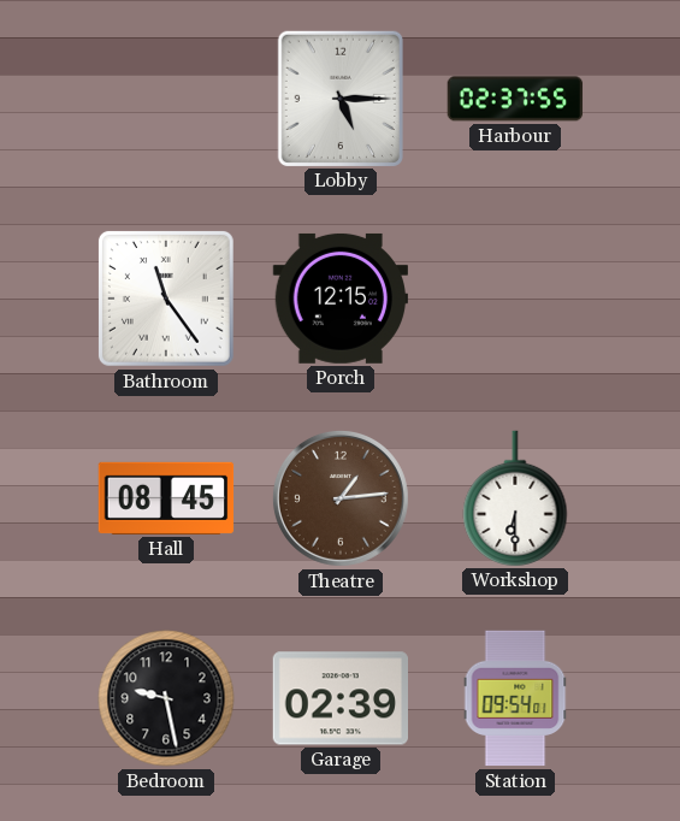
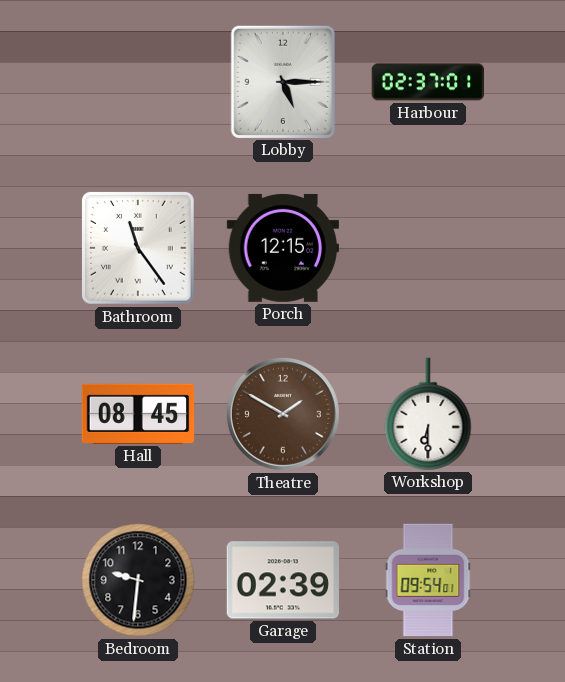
Harbour: 02:37:55 -> 02:37:01
Theatre: 1:14 -> 1:50
Bedroom: 9:28 -> 9:31
